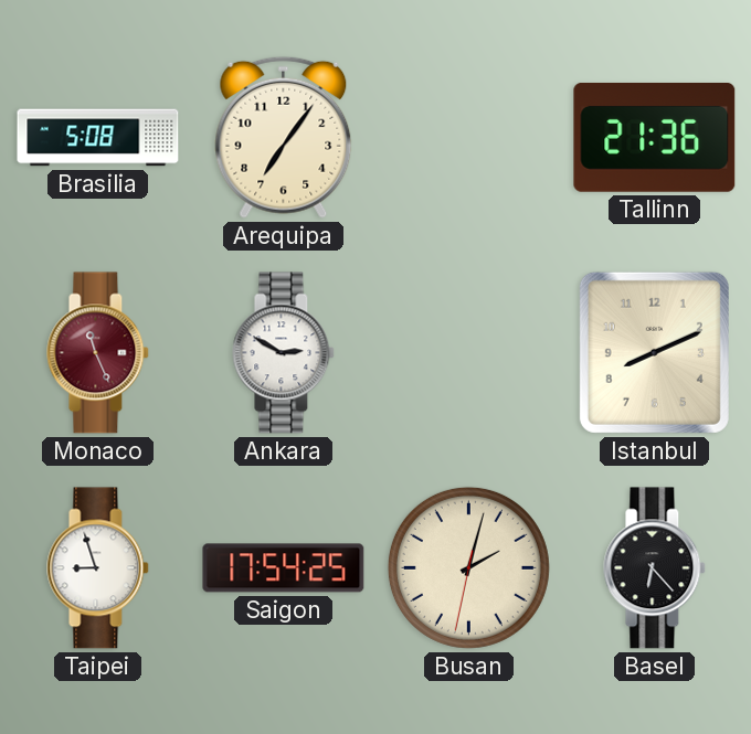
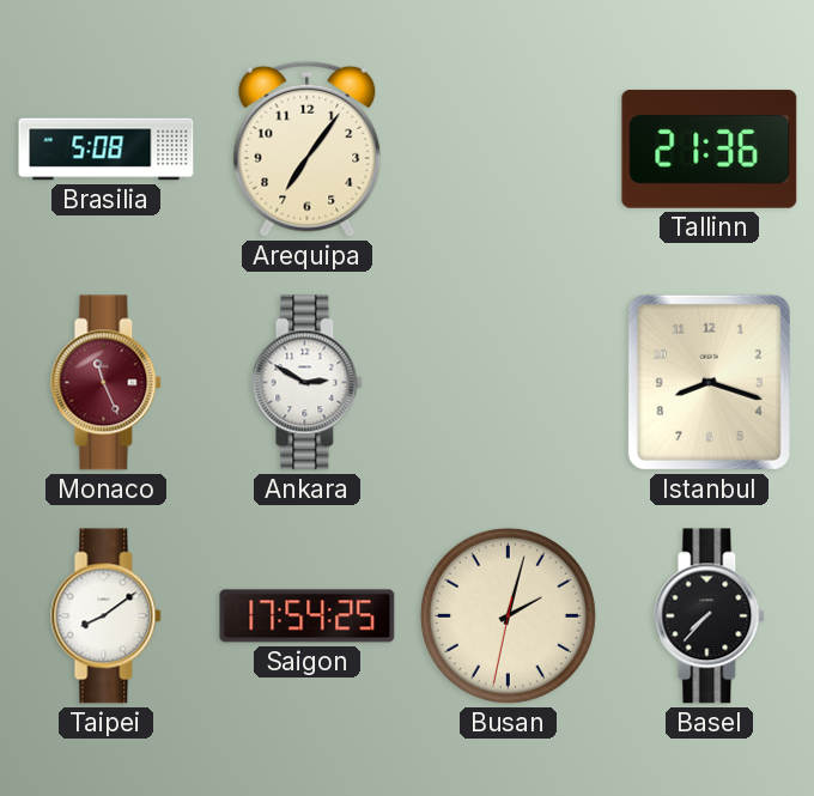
Istanbul: 8:11 -> 8:18
Taipei: 8:57 -> 8:09
Basel: 6:23 -> 7:37
